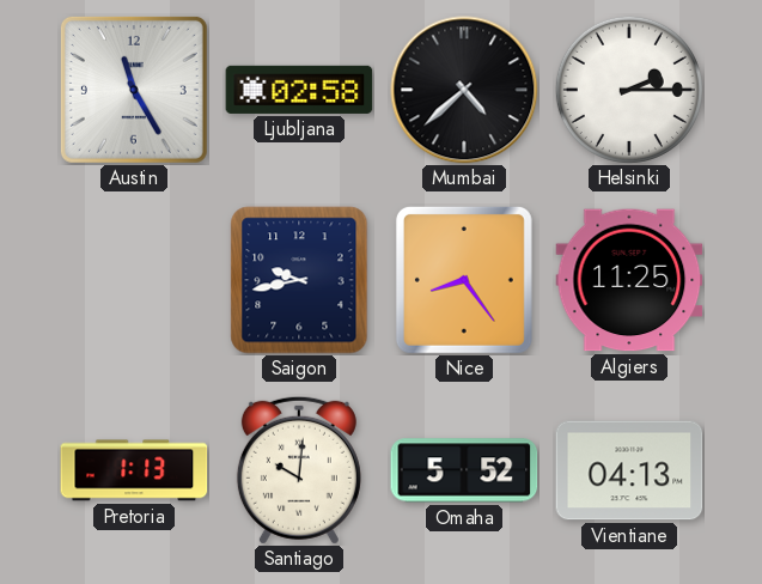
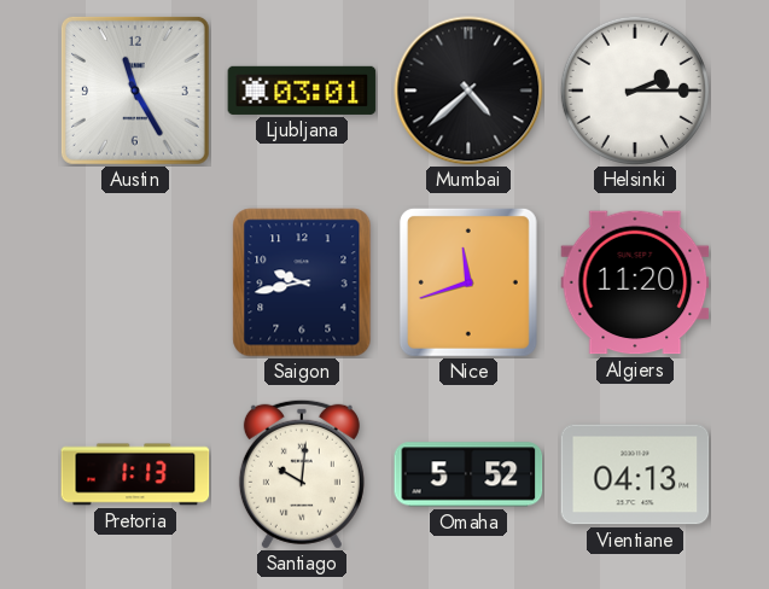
Ljubljana: 02:58 -> 03:01
Nice: 8:24 -> 11:42
Algiers: 11:25 -> 11:20
